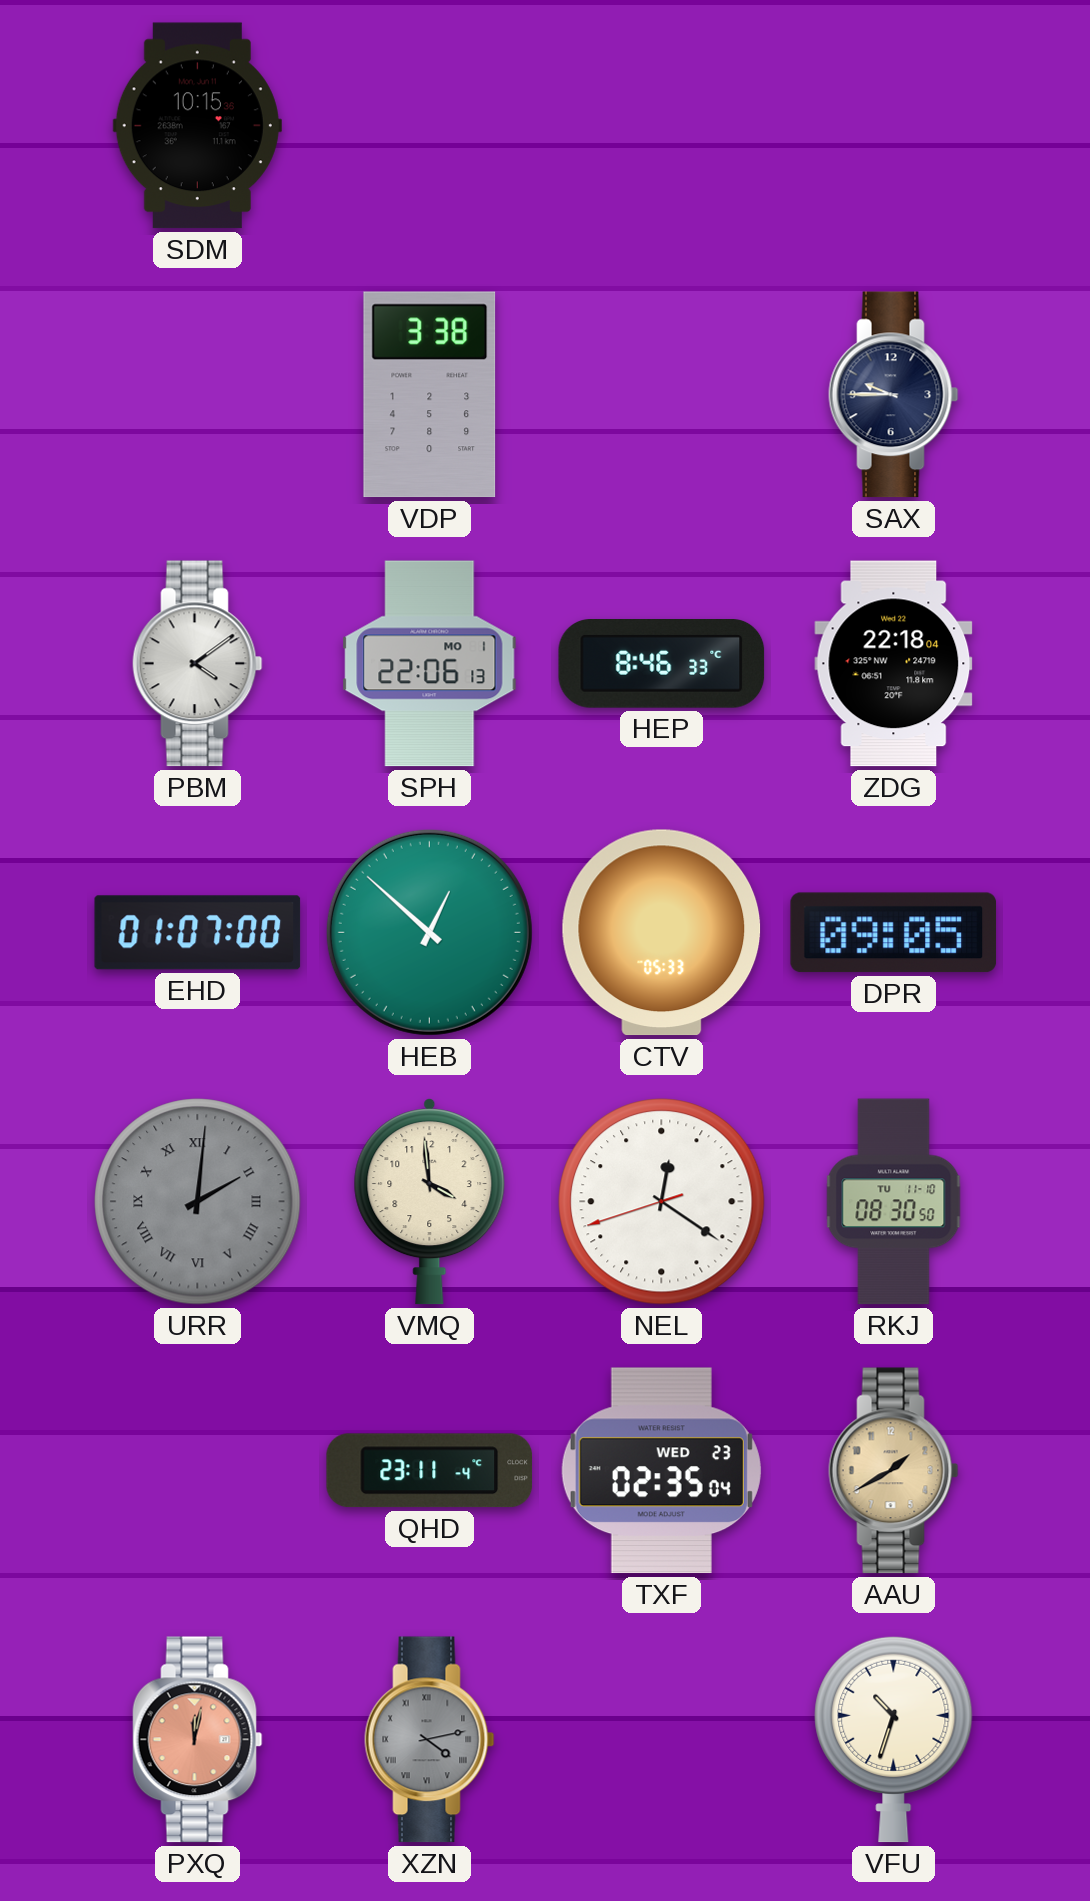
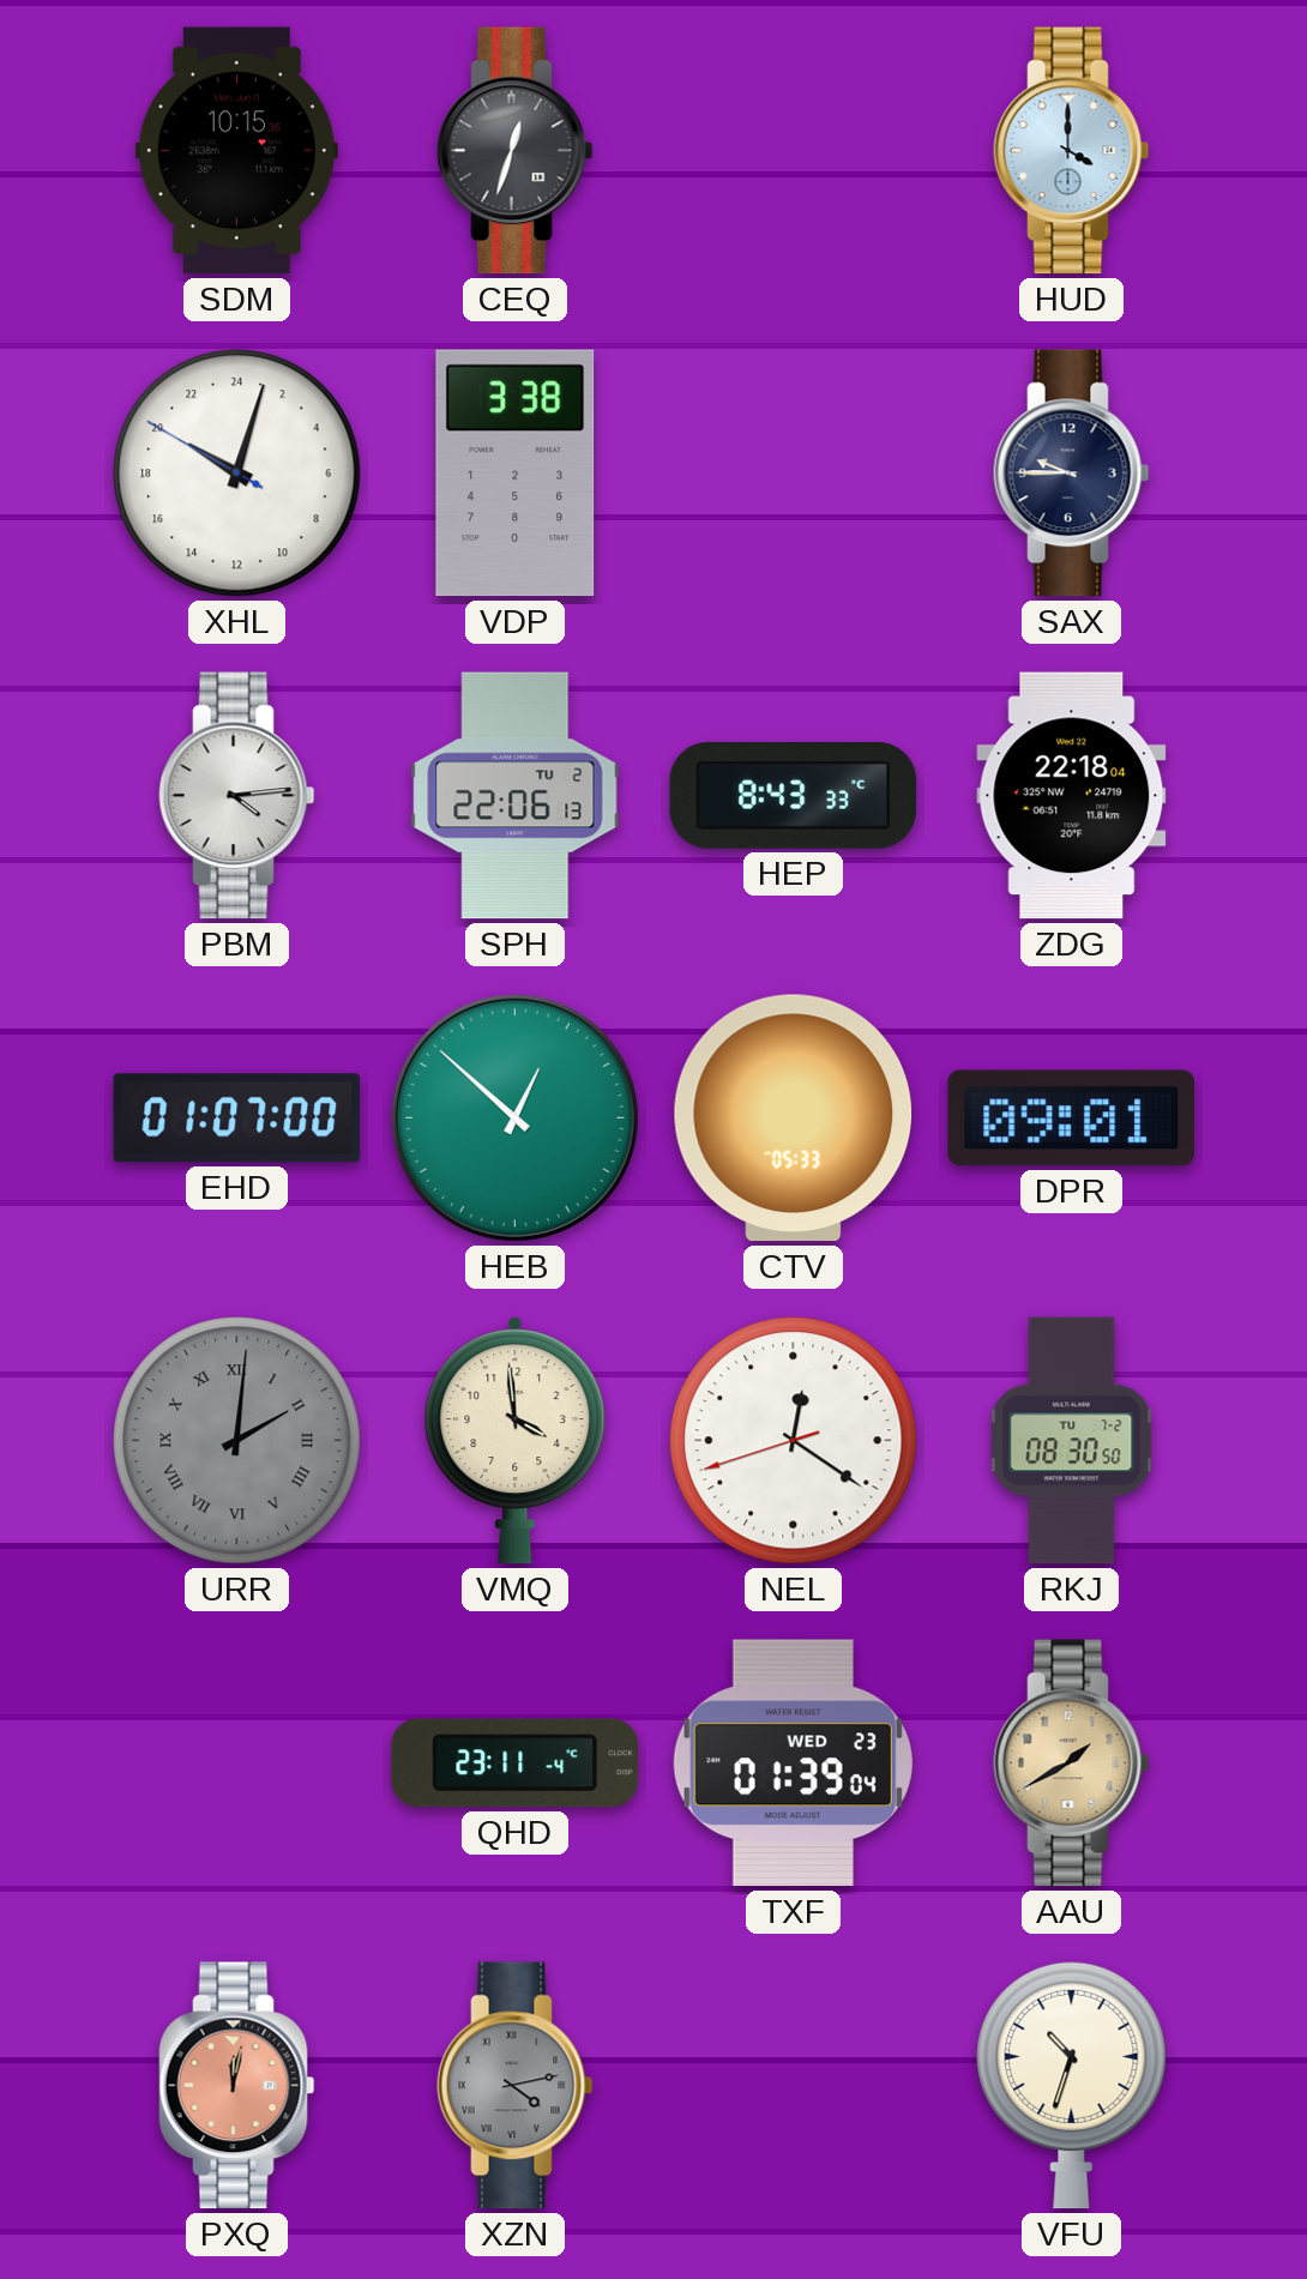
CEQ: none -> 12:33
HUD: none -> 4:00
XHL: none -> 20:02
PBM: 4:09 -> 4:14
SPH date: MO 1 -> TU 2
HEP: 8:46 -> 8:43
DPR: 09:05 -> 09:01
RKJ date: TU 11-10 -> TU 7-2
TXF: 02:35 -> 01:39
